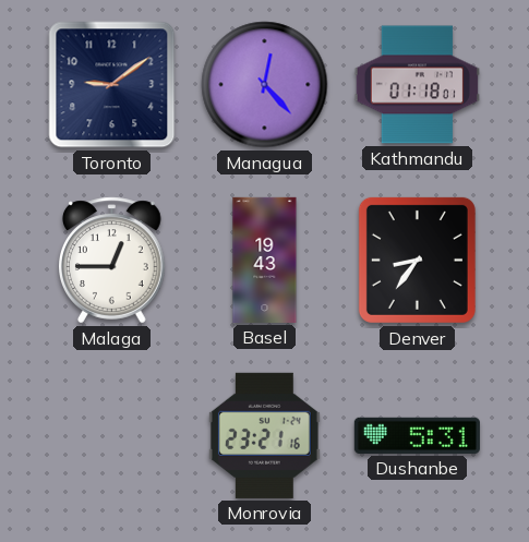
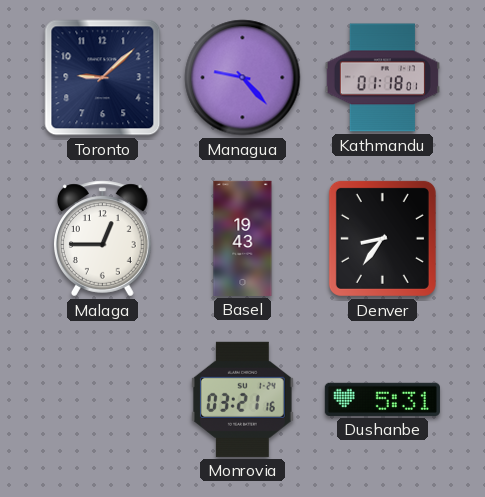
Toronto: 9:09 -> 9:08
Managua: 12:23 -> 9:23
Monrovia: 23:21 -> 03:21
